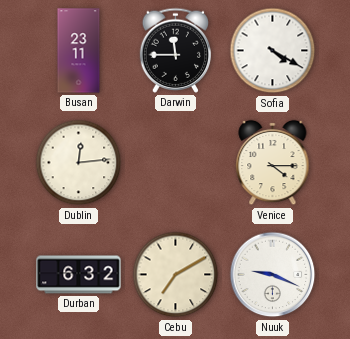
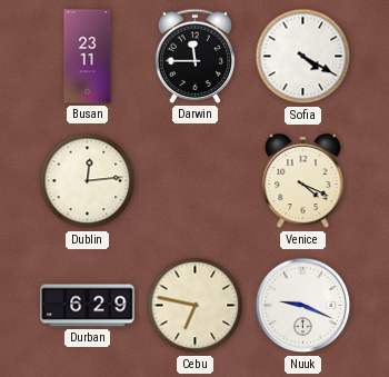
Venice: 4:15 -> 4:19
Durban: 6:32 -> 6:29
Cebu: 7:10 -> 6:47
